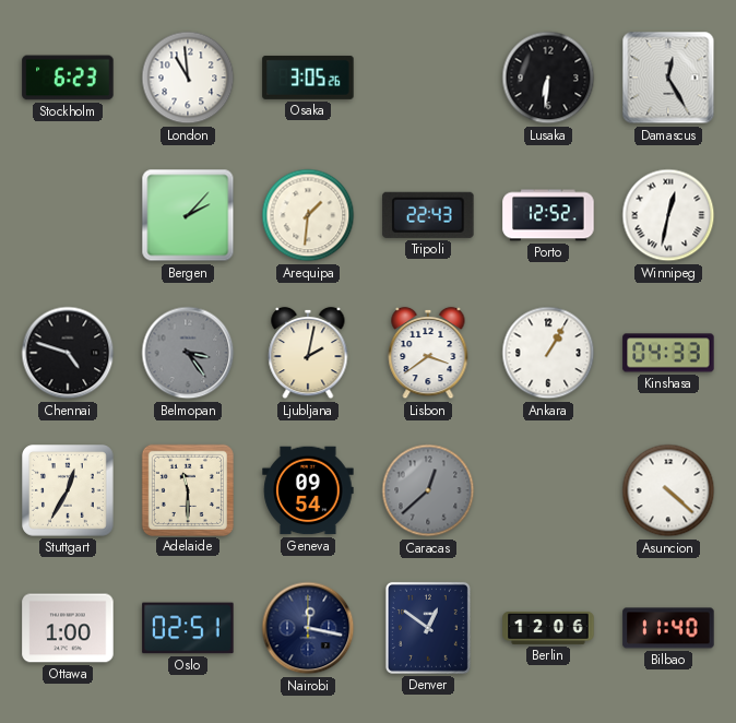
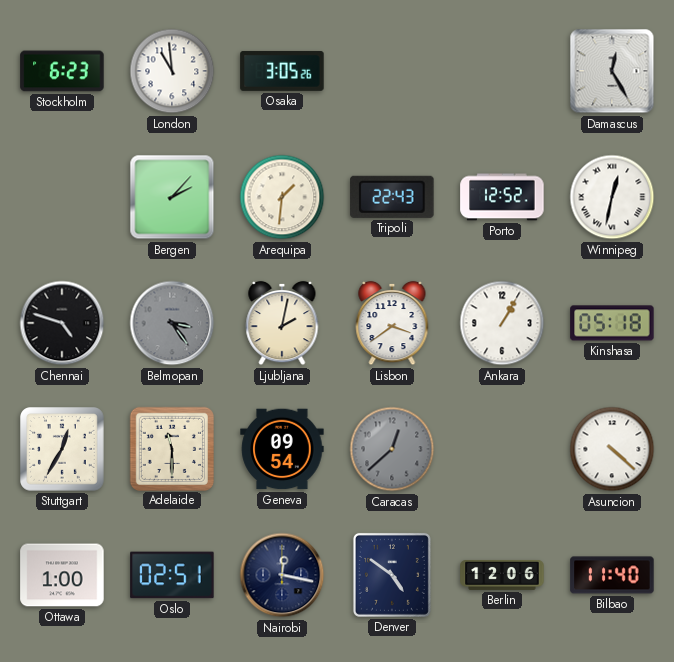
Lusaka: 6:31 -> none
Kinshasa: 04:33 -> 05:18
Denver: 12:51 -> 4:51
